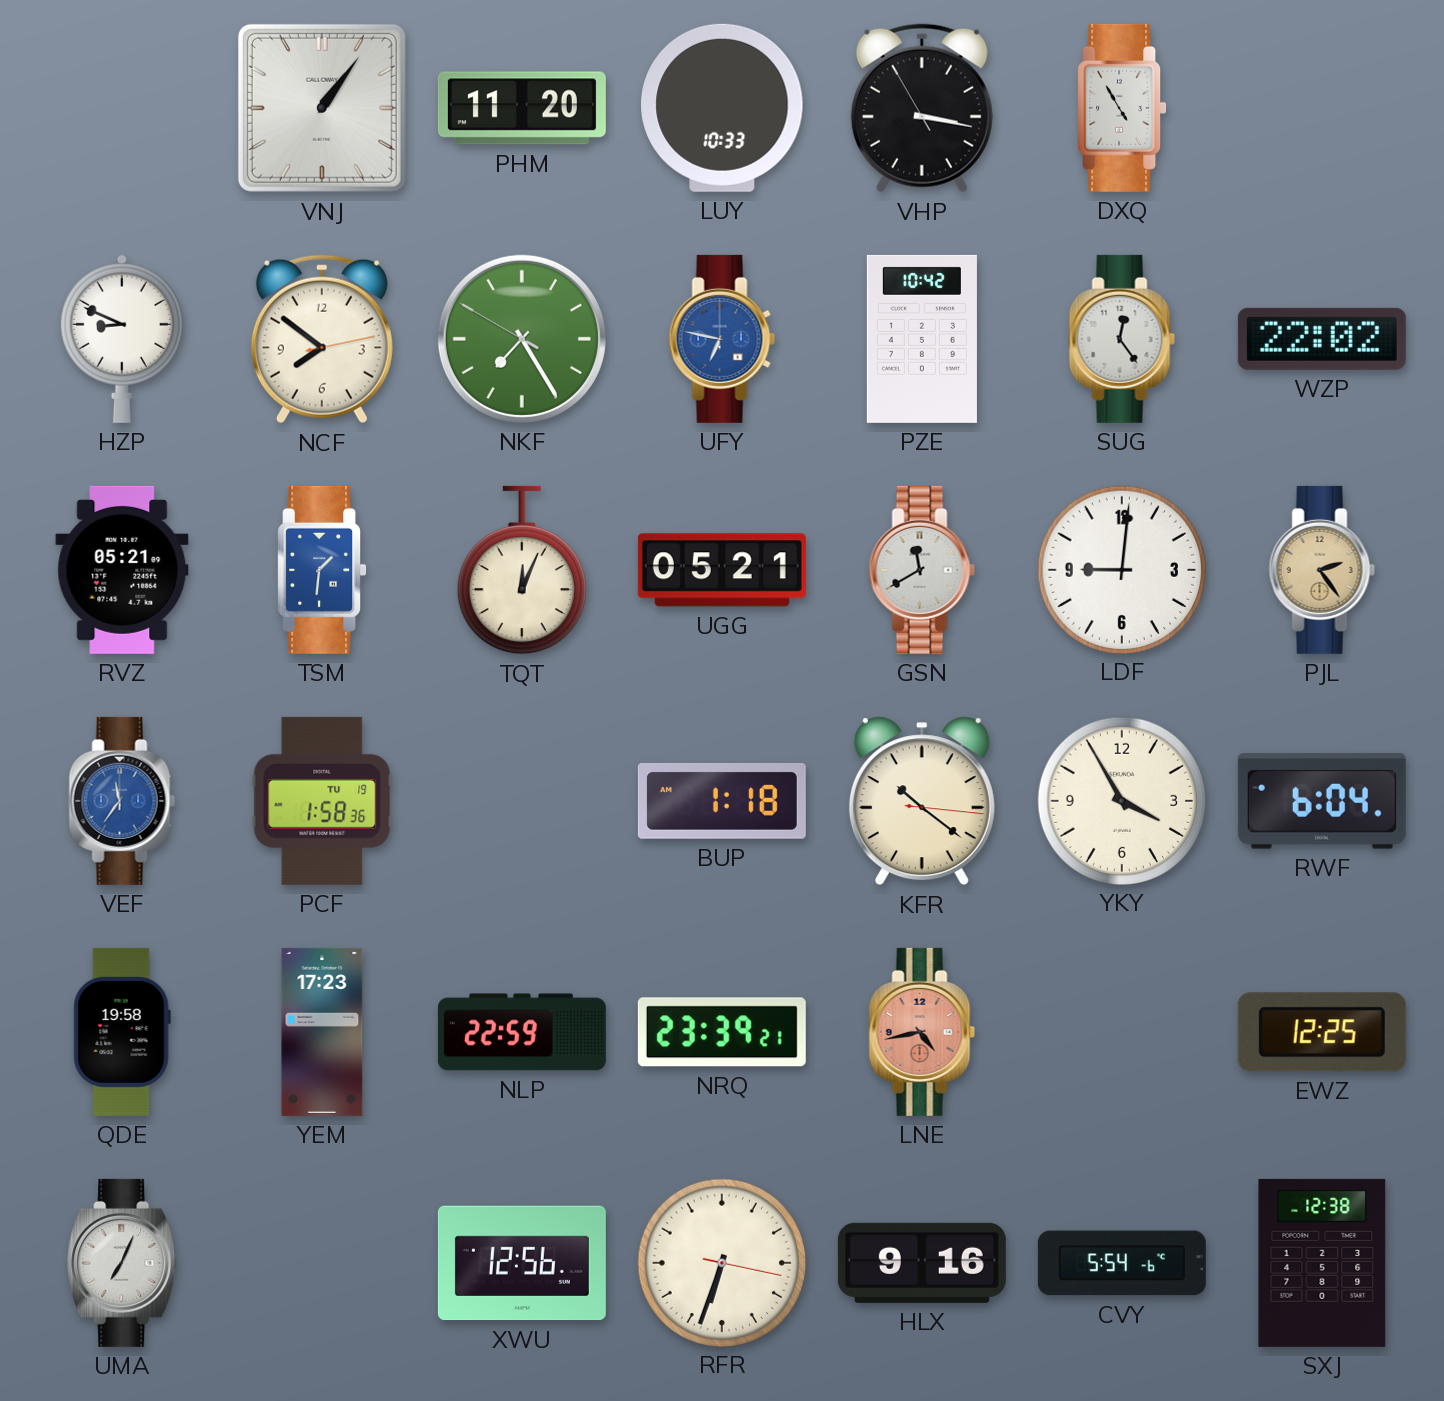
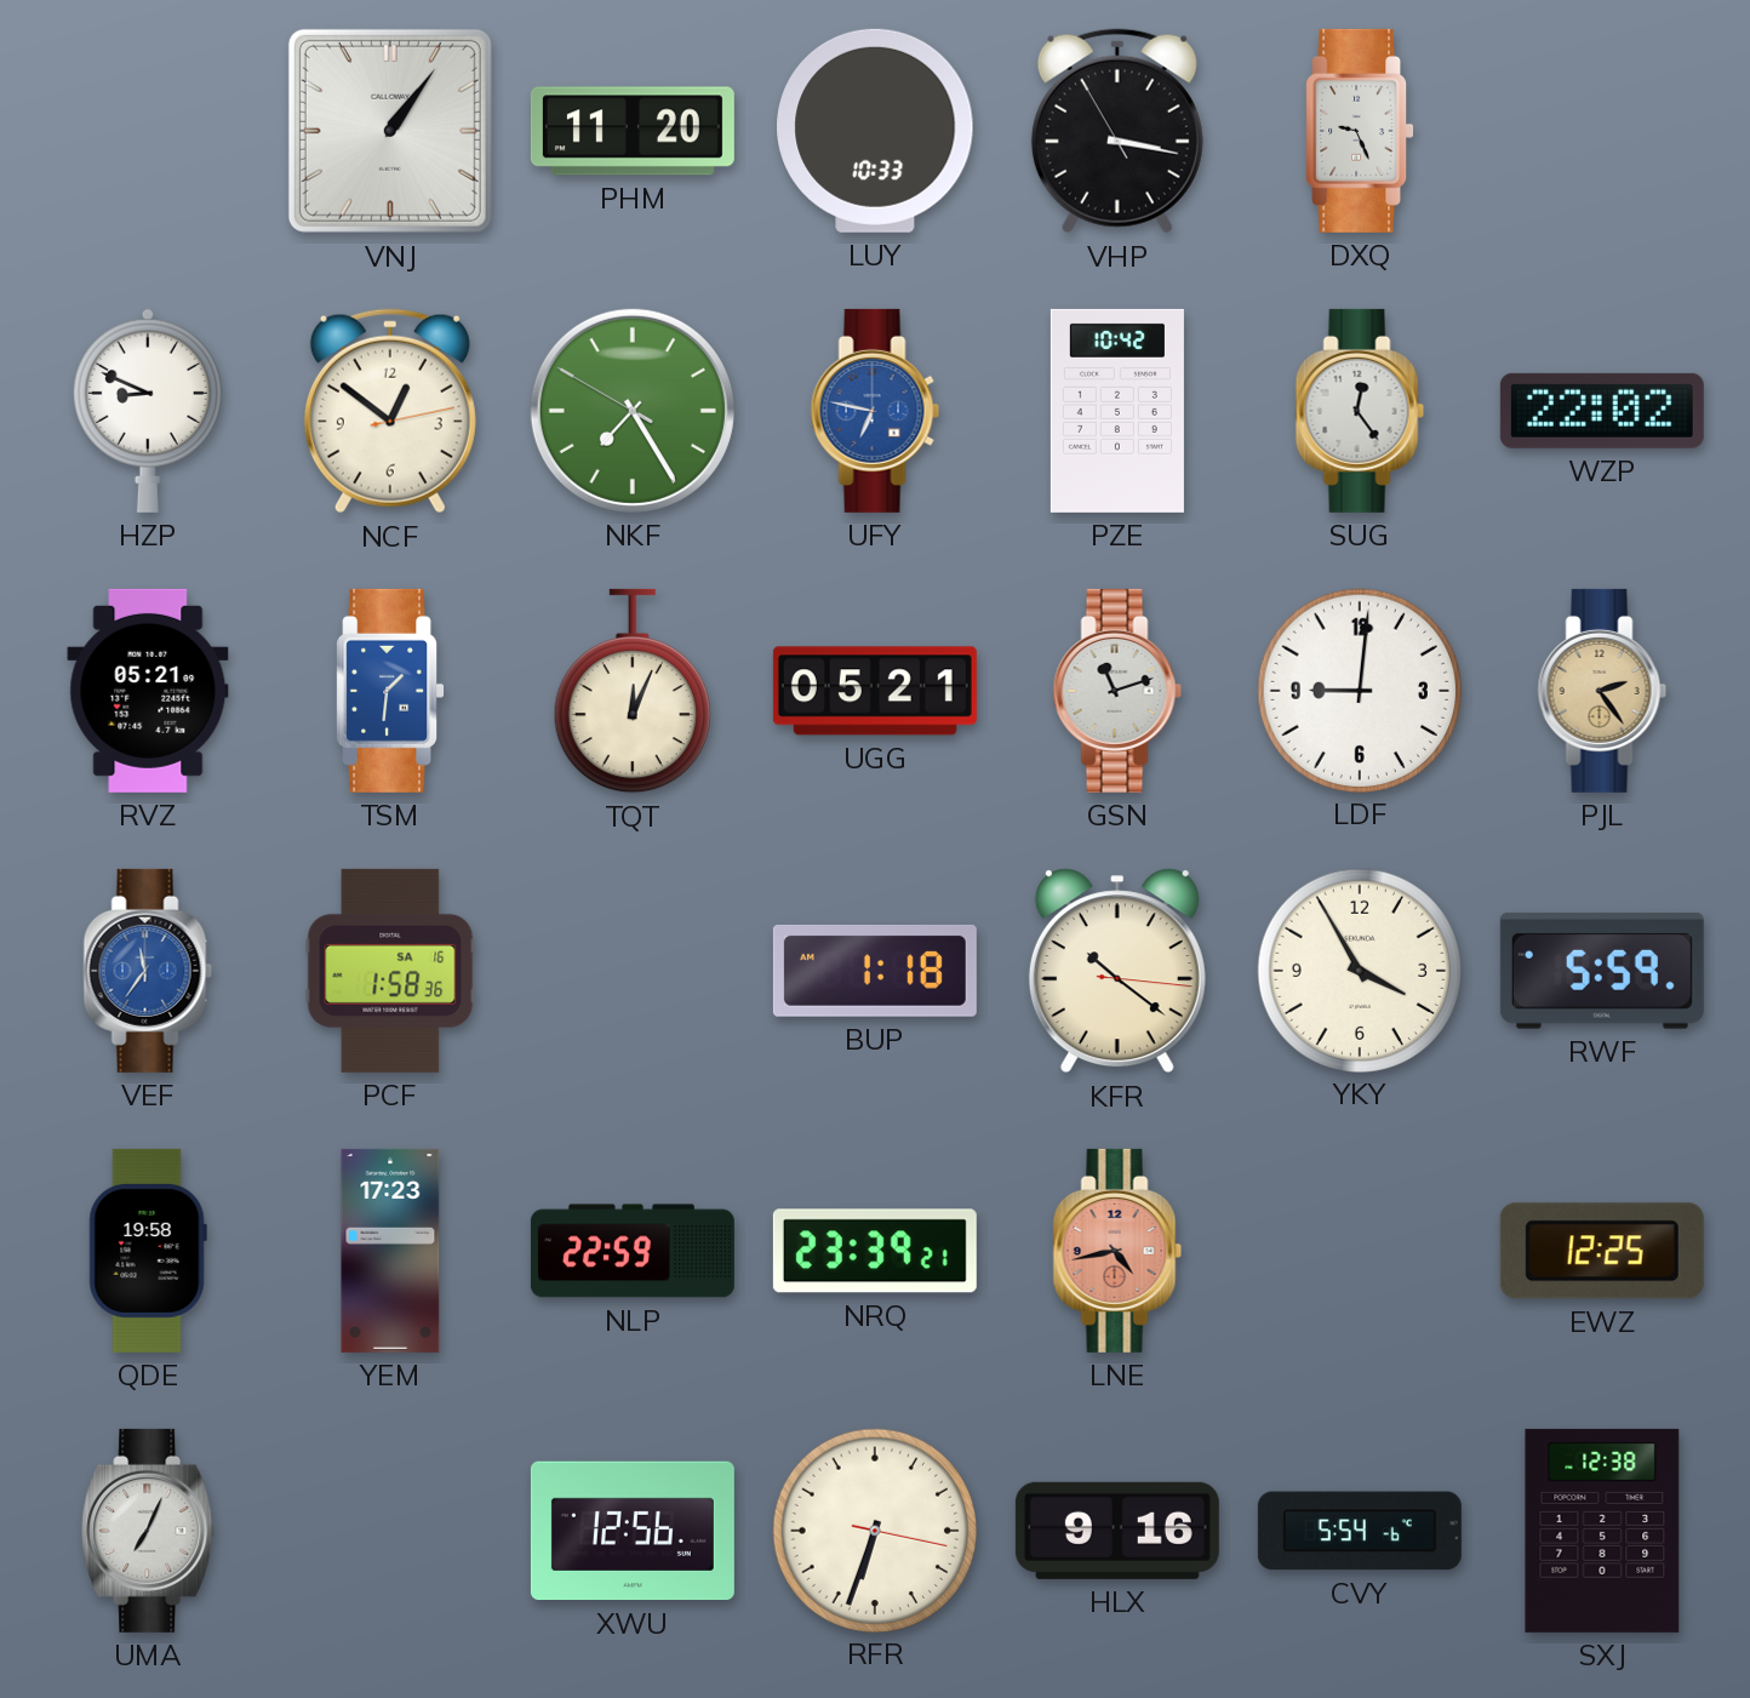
DXQ: 4:55 -> 9:26
NCF: 7:51 -> 12:51
GSN: 11:40 -> 11:12
PCF date: TU 19 -> SA 16
RWF: 6:04 -> 5:59
